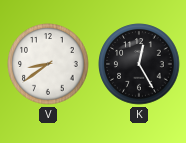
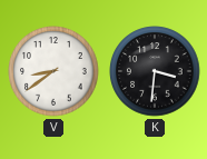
K: 12:25 -> 3:31
